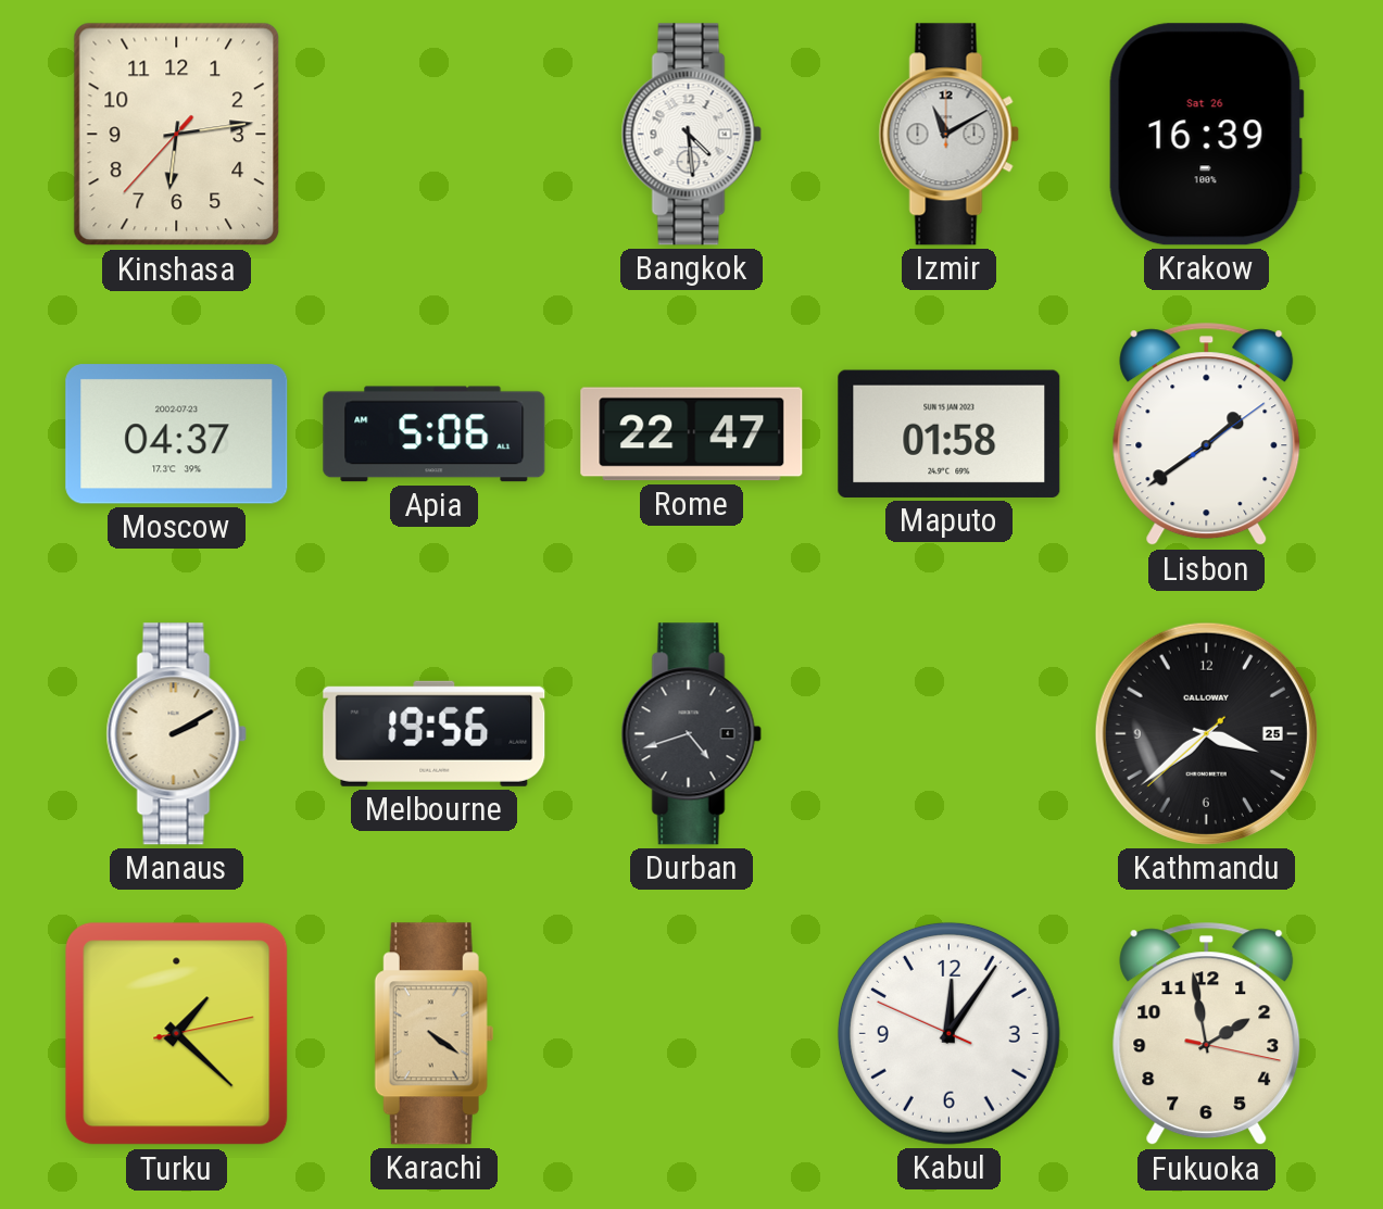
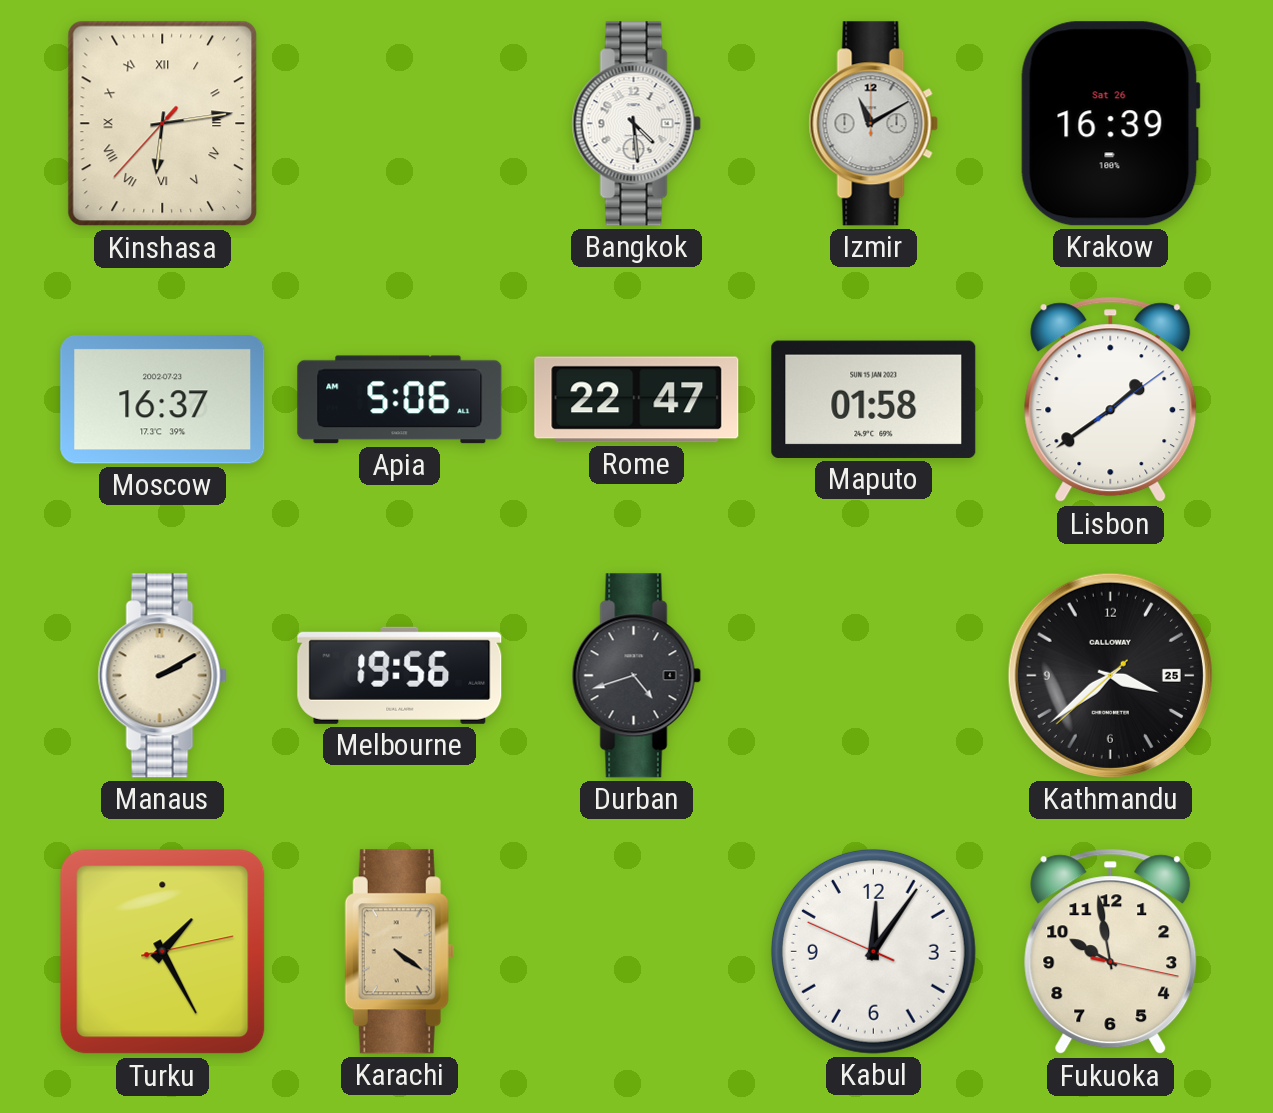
Kinshasa numerals: Arabic -> Roman
Moscow: 04:37 -> 16:37
Turku: 1:22 -> 1:25
Fukuoka: 1:58 -> 9:58
